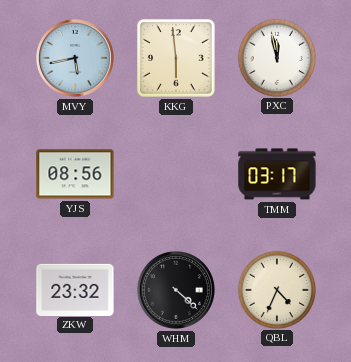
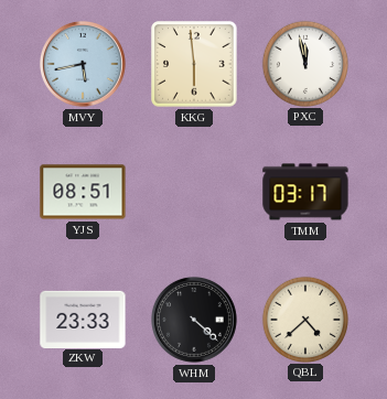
YJS: 08:56 -> 08:51
ZKW: 23:32 -> 23:33
QBL: 4:34 -> 4:38
